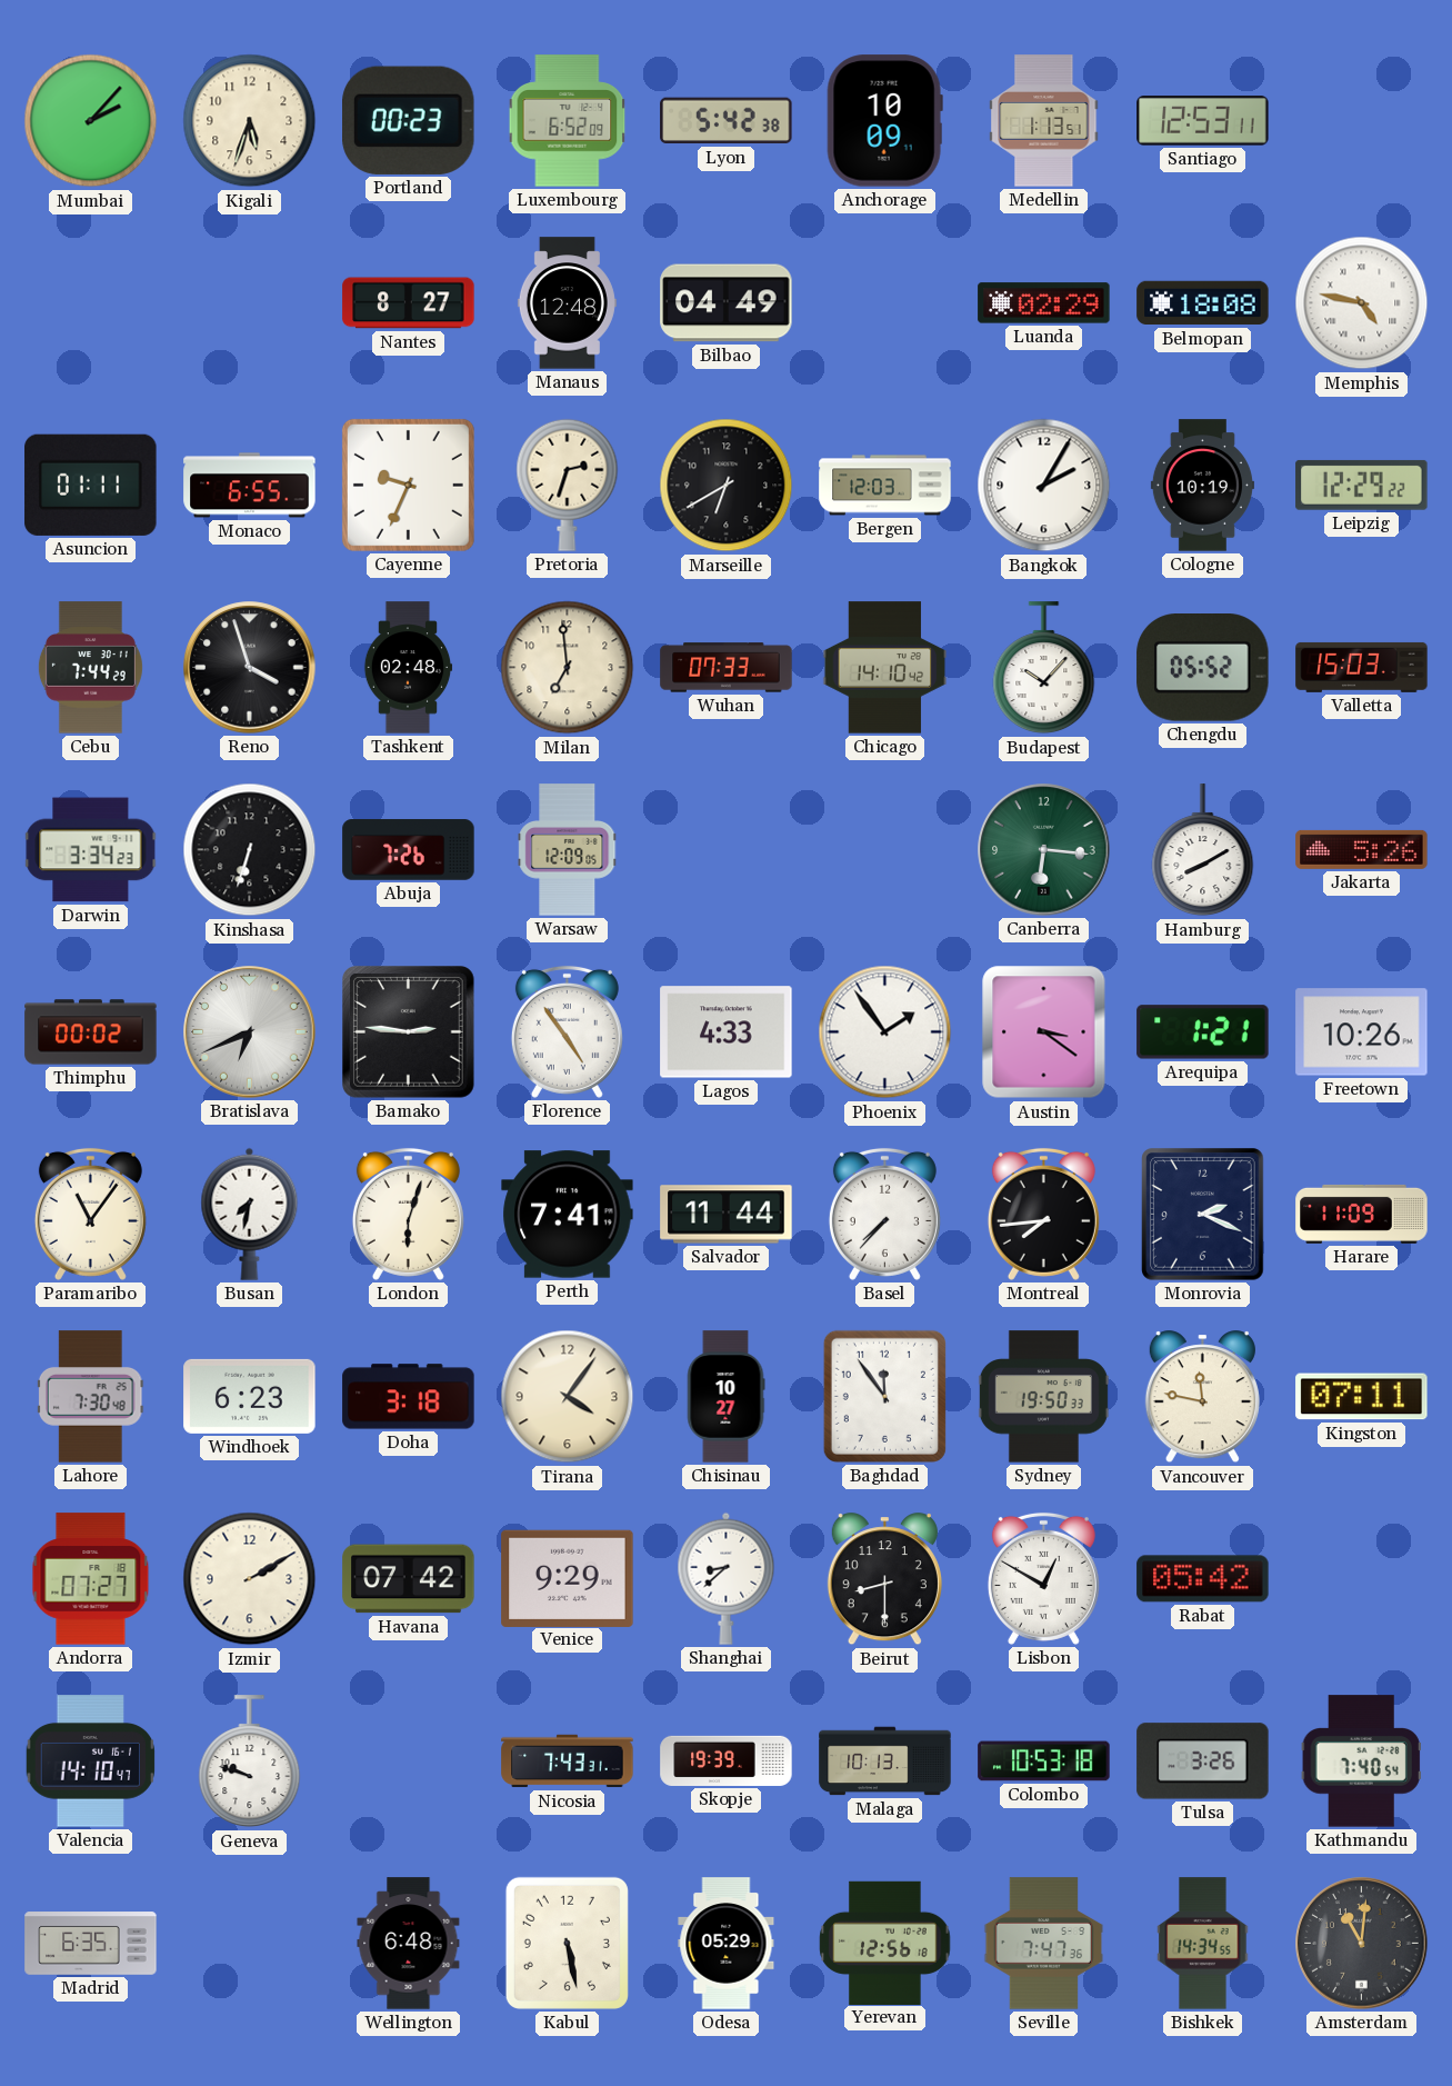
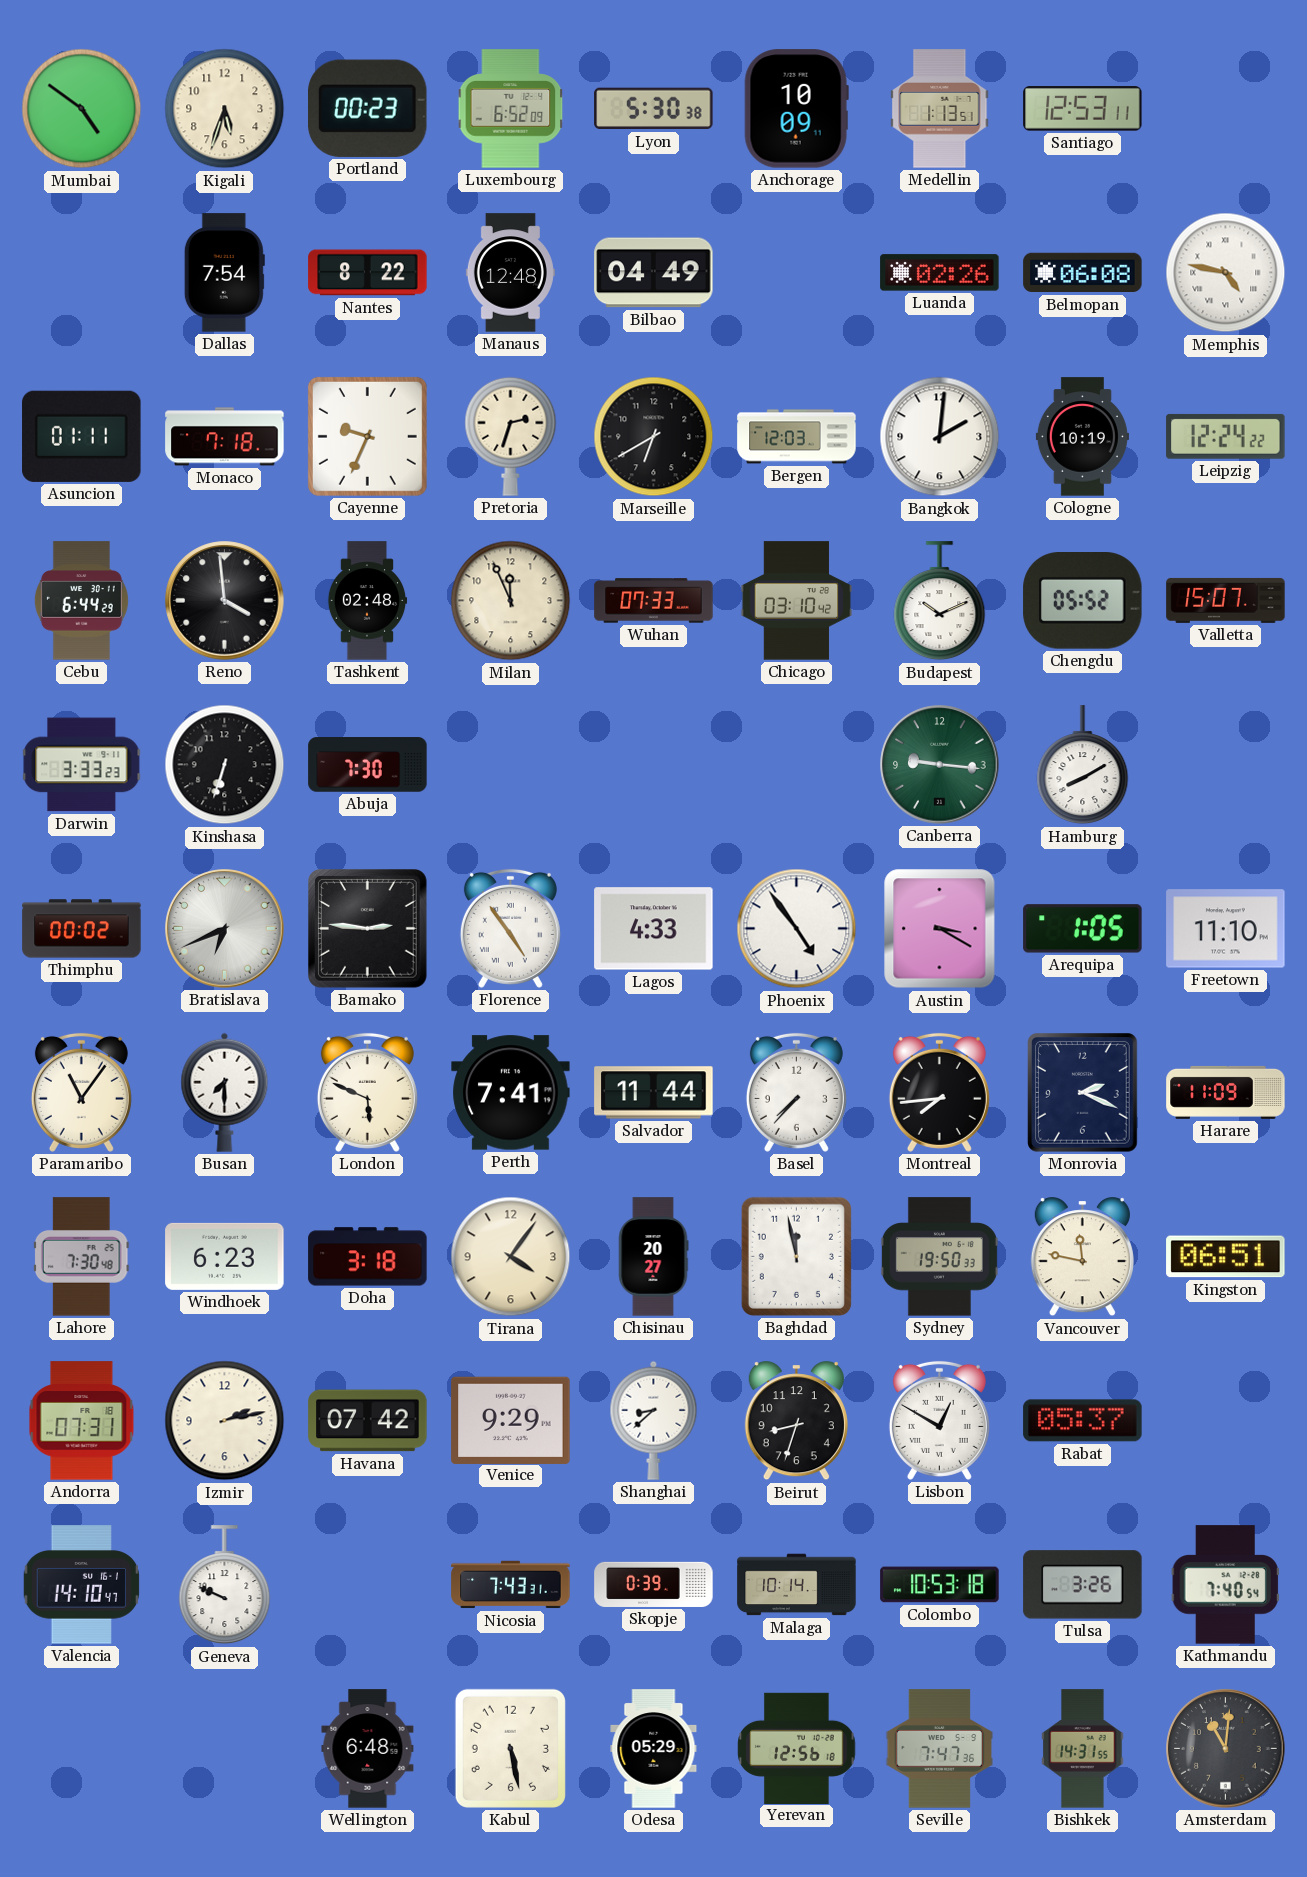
Mumbai: 2:07 -> 4:51
Lyon: 5:42 -> 5:30
Dallas: none -> 7:54
Nantes: 8:27 -> 8:22
Luanda: 02:29 -> 02:26
Belmopan: 18:08 -> 06:08
Monaco: 6:55 -> 7:18
Bangkok: 2:05 -> 2:01
Leipzig: 12:29 -> 12:24
Cebu: 7:44 -> 6:44
Reno: 3:57 -> 3:59
Milan: 6:59 -> 11:56
Chicago: 14:10 -> 03:10
Budapest: 10:07 -> 10:11
Valletta: 15:03 -> 15:07
Darwin: 3:34 -> 3:33
Abuja: 7:26 -> 7:30
Warsaw: 12:09 -> none
Canberra: 6:16 -> 9:16
Jakarta: 5:26 -> none
Phoenix: 1:54 -> 4:54
Austin: 3:21 -> 3:20
Arequipa: 1:21 -> 1:05
Freetown: 10:26 -> 11:10
Busan: 7:32 -> 7:30
London: 6:03 -> 5:49
Chisinau: 10:27 -> 20:27
Baghdad: 11:54 -> 11:58
Kingston: 07:11 -> 06:51
Andorra: 07:27 -> 07:31
Izmir: 2:10 -> 2:13
Beirut: 8:30 -> 8:33
Rabat: 05:42 -> 05:37
Geneva: 9:48 -> 9:49
Skopje: 19:39 -> 0:39
Malaga: 10:13 -> 10:14
Madrid: 6:35 -> none
Bishkek: 14:34 -> 14:31
